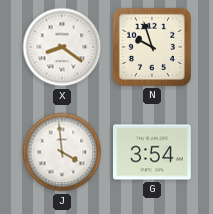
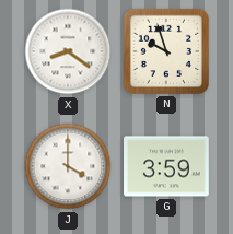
J: 3:59 -> 4:00
G: 3:54 -> 3:59
